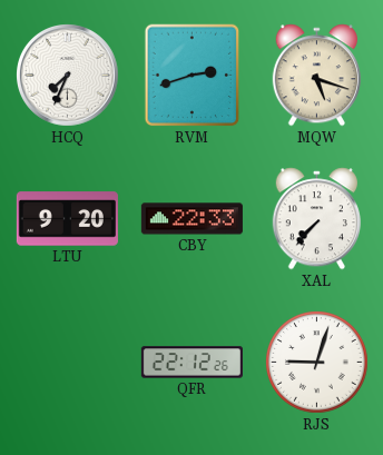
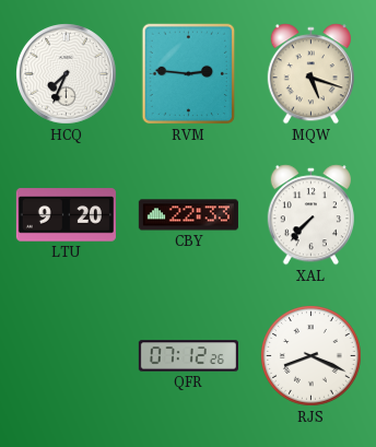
RVM: 2:42 -> 2:46
QFR: 22:12 -> 07:12
RJS: 9:03 -> 8:19
